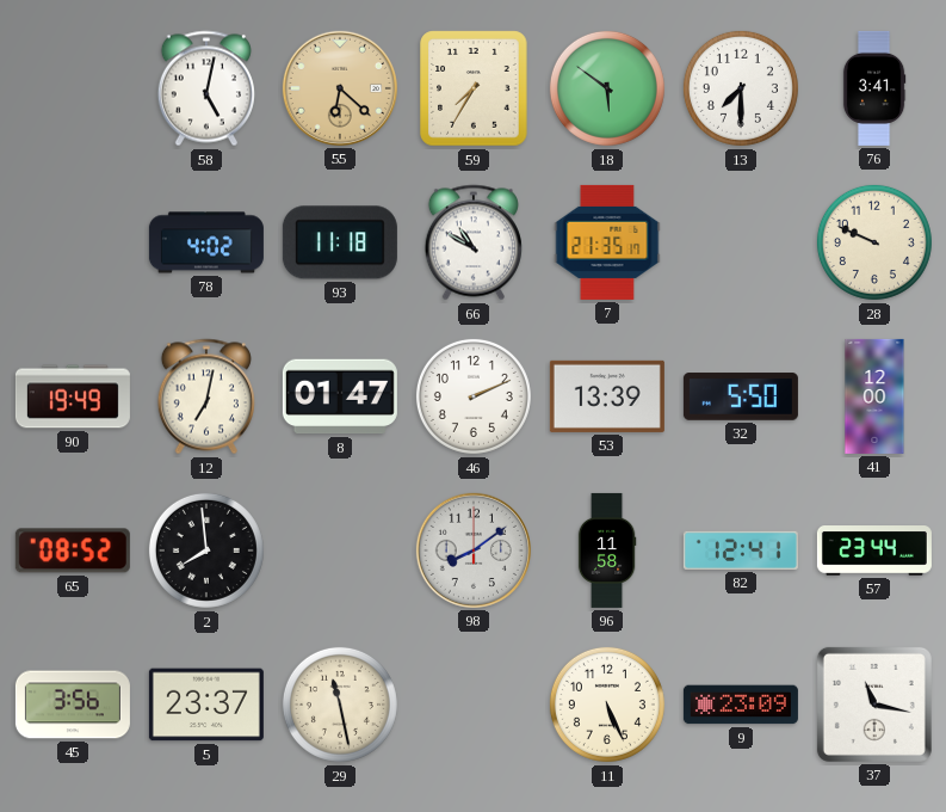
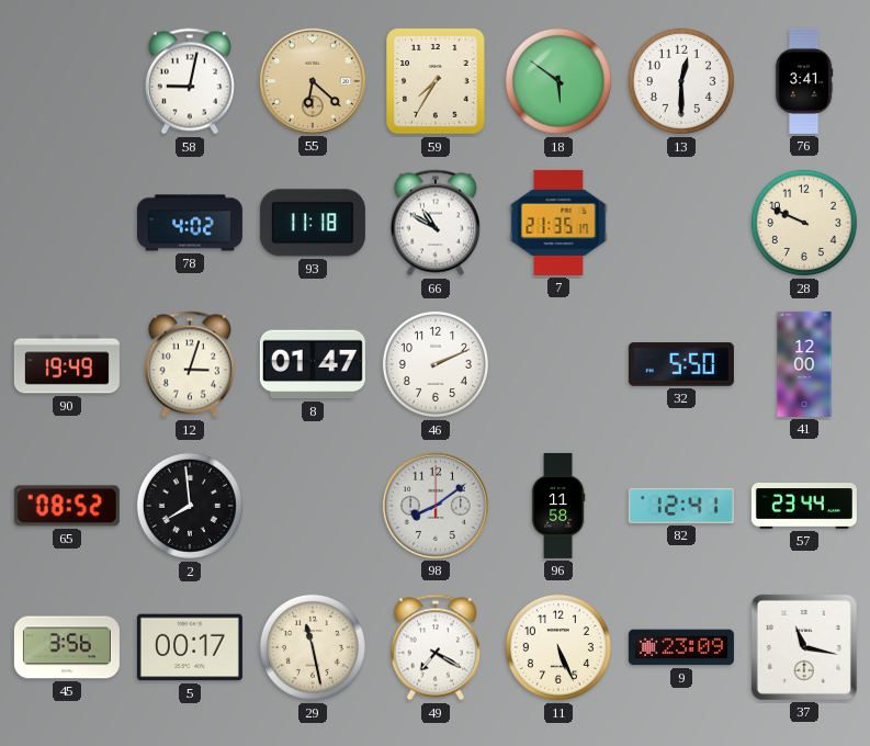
58: 5:02 -> 9:02
13: 7:30 -> 12:30
12: 7:02 -> 3:03
53: 13:39 -> none
5: 23:37 -> 00:17
49: none -> 7:20
